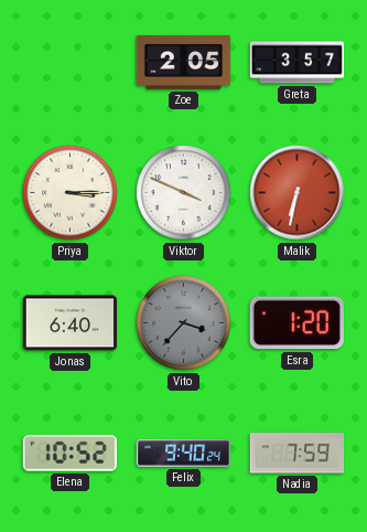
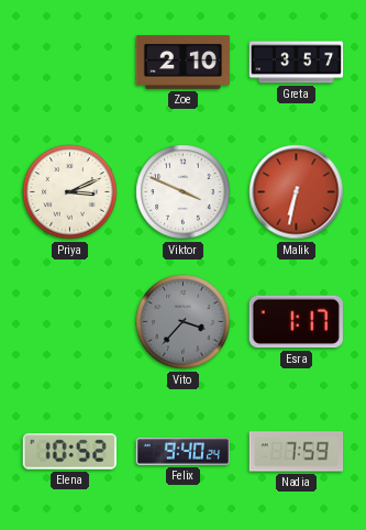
Zoe: 2:05 -> 2:10
Priya: 3:15 -> 3:11
Jonas: 6:40 -> none
Esra: 1:20 -> 1:17
